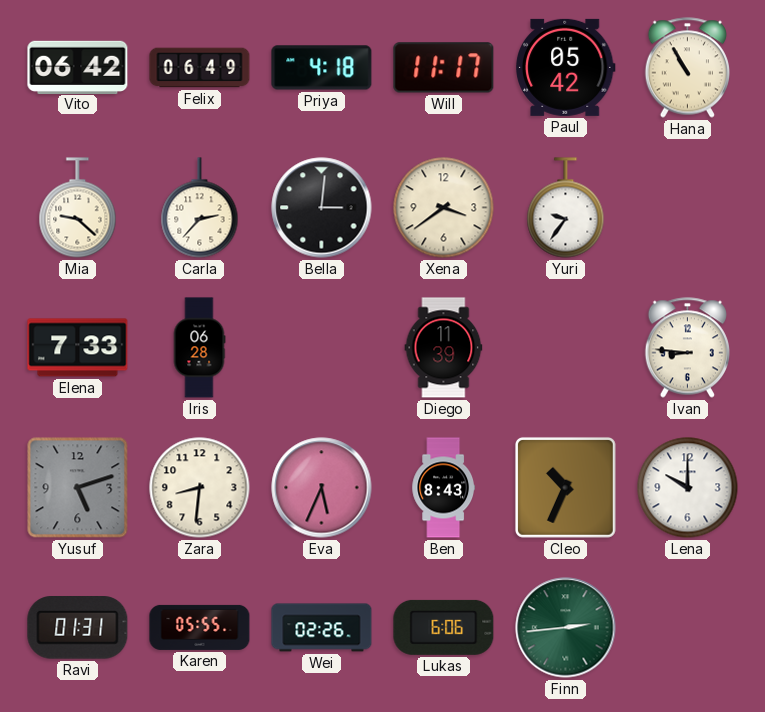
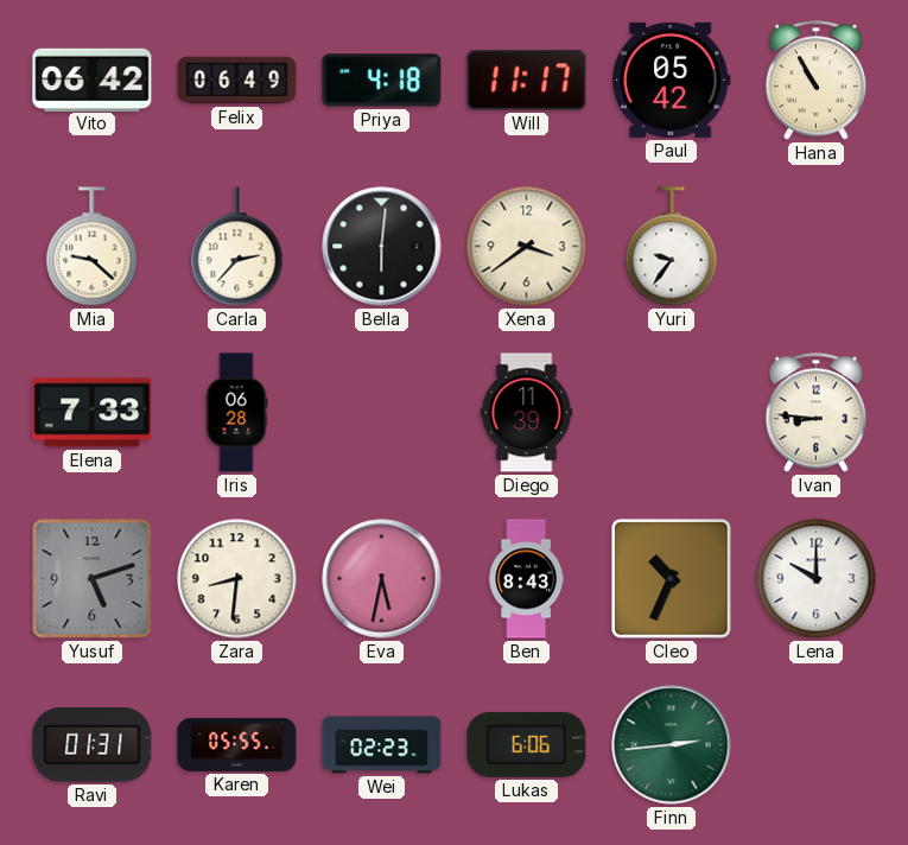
Bella: 3:01 -> 6:01
Eva: 5:34 -> 5:32
Wei: 02:26 -> 02:23
